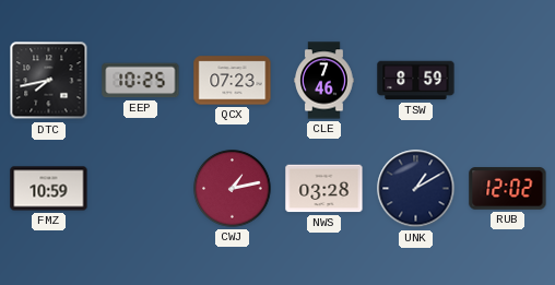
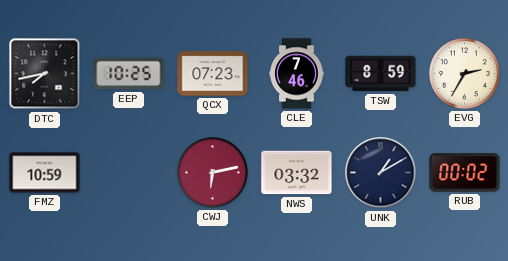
EVG: none -> 2:35
CWJ: 1:13 -> 6:13
NWS: 03:28 -> 03:32
RUB: 12:02 -> 00:02
